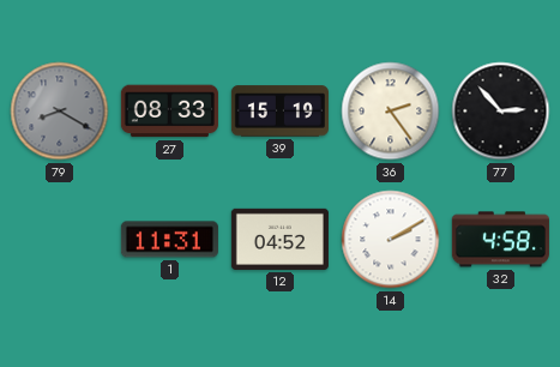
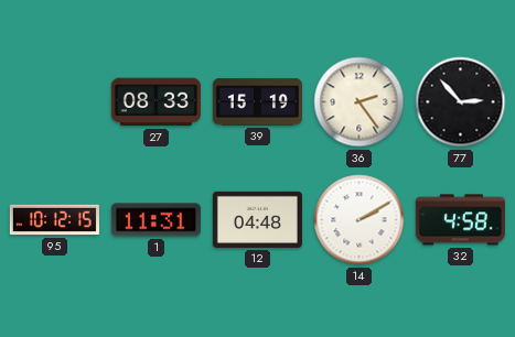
79: 8:20 -> none
95: none -> 10:12
12: 04:52 -> 04:48
